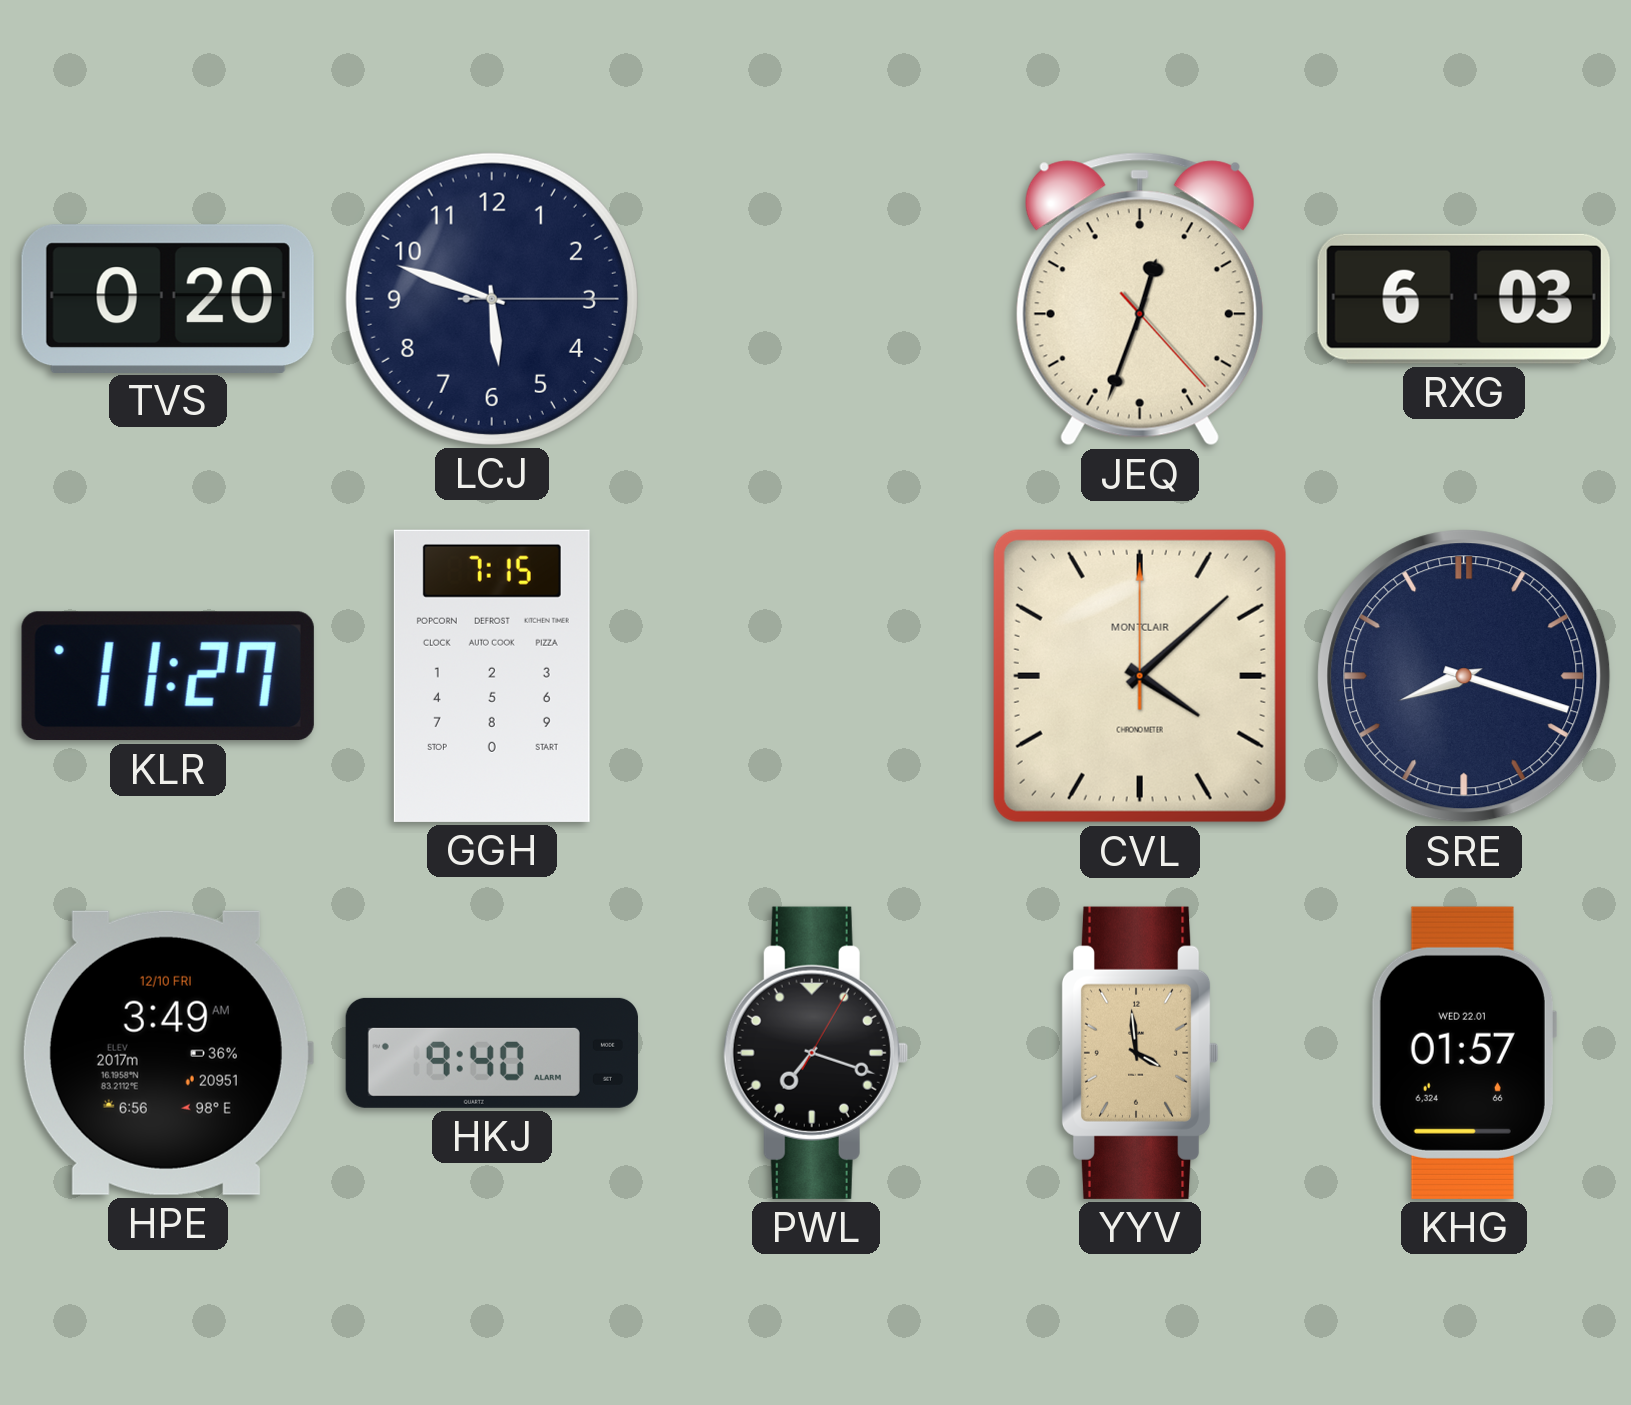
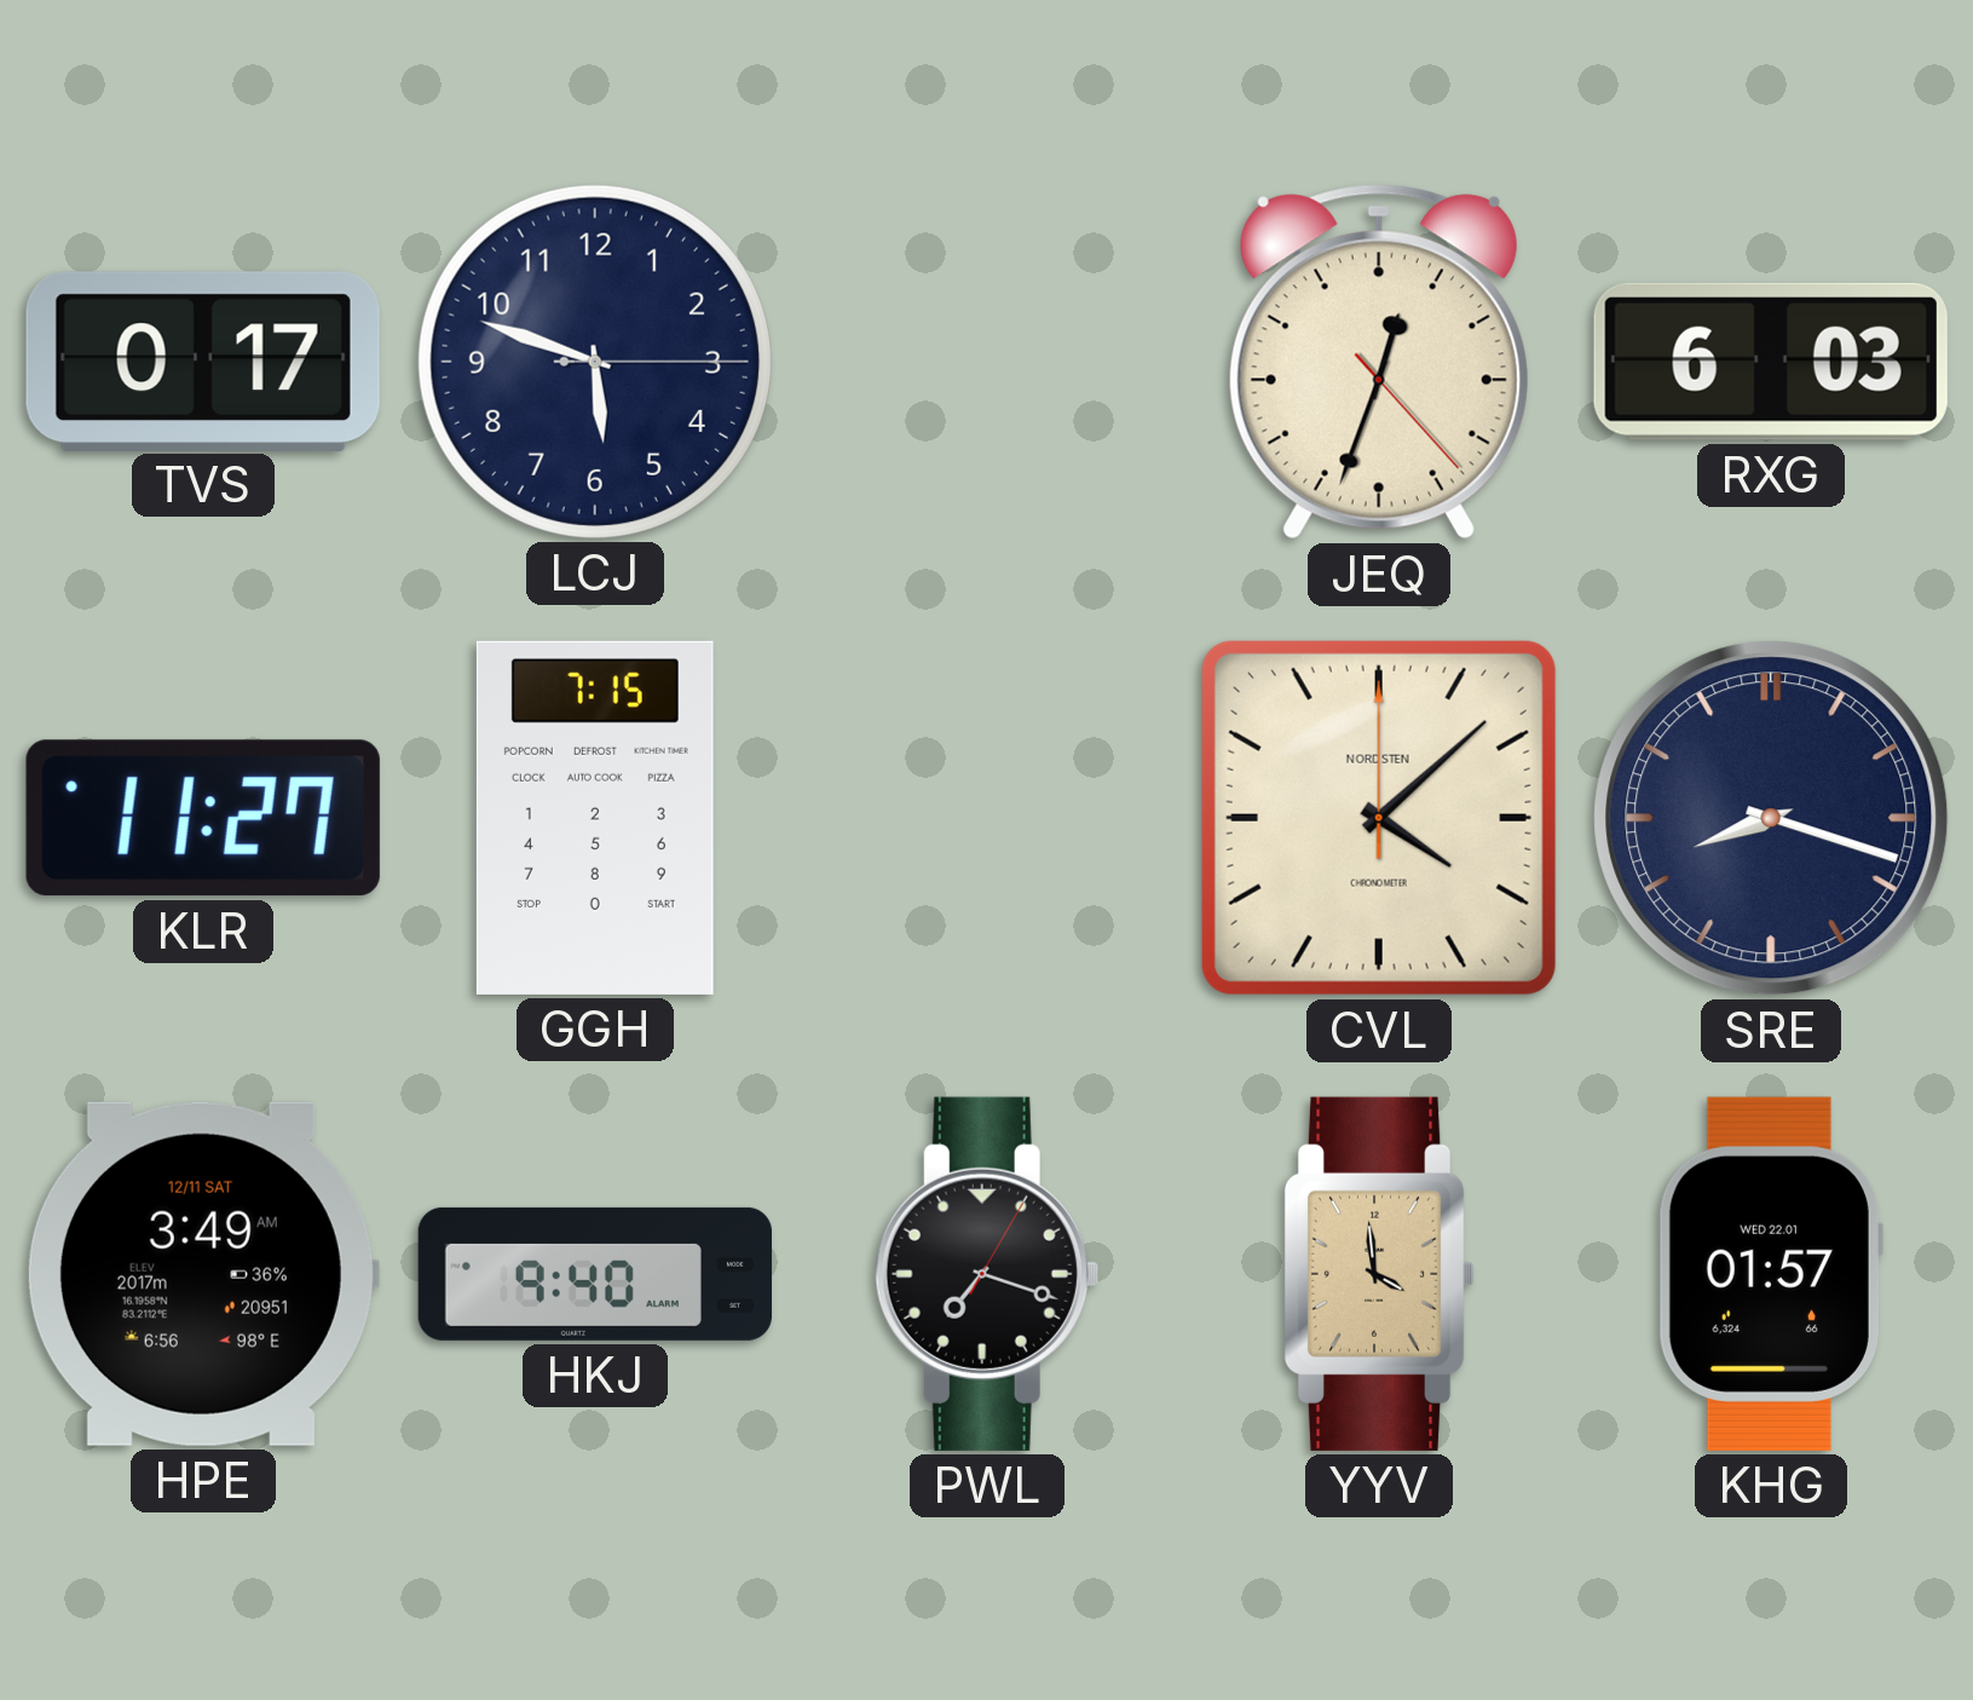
TVS: 0:20 -> 0:17
CVL brand: MONTCLAIR -> NORDSTEN
HPE date: 12/10 FRI -> 12/11 SAT
